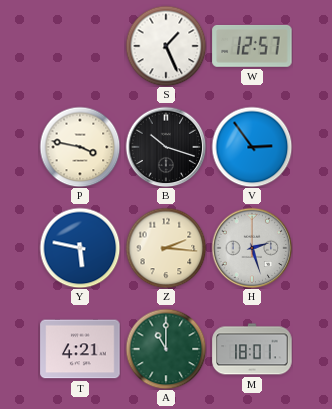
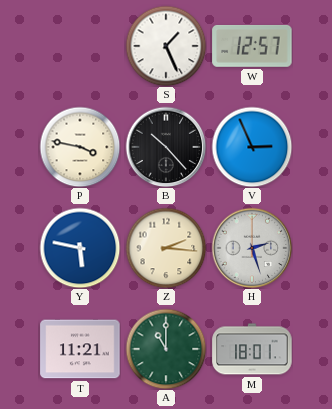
B: 10:18 -> 10:23
V: 2:54 -> 2:56
T: 4:21 -> 11:21
